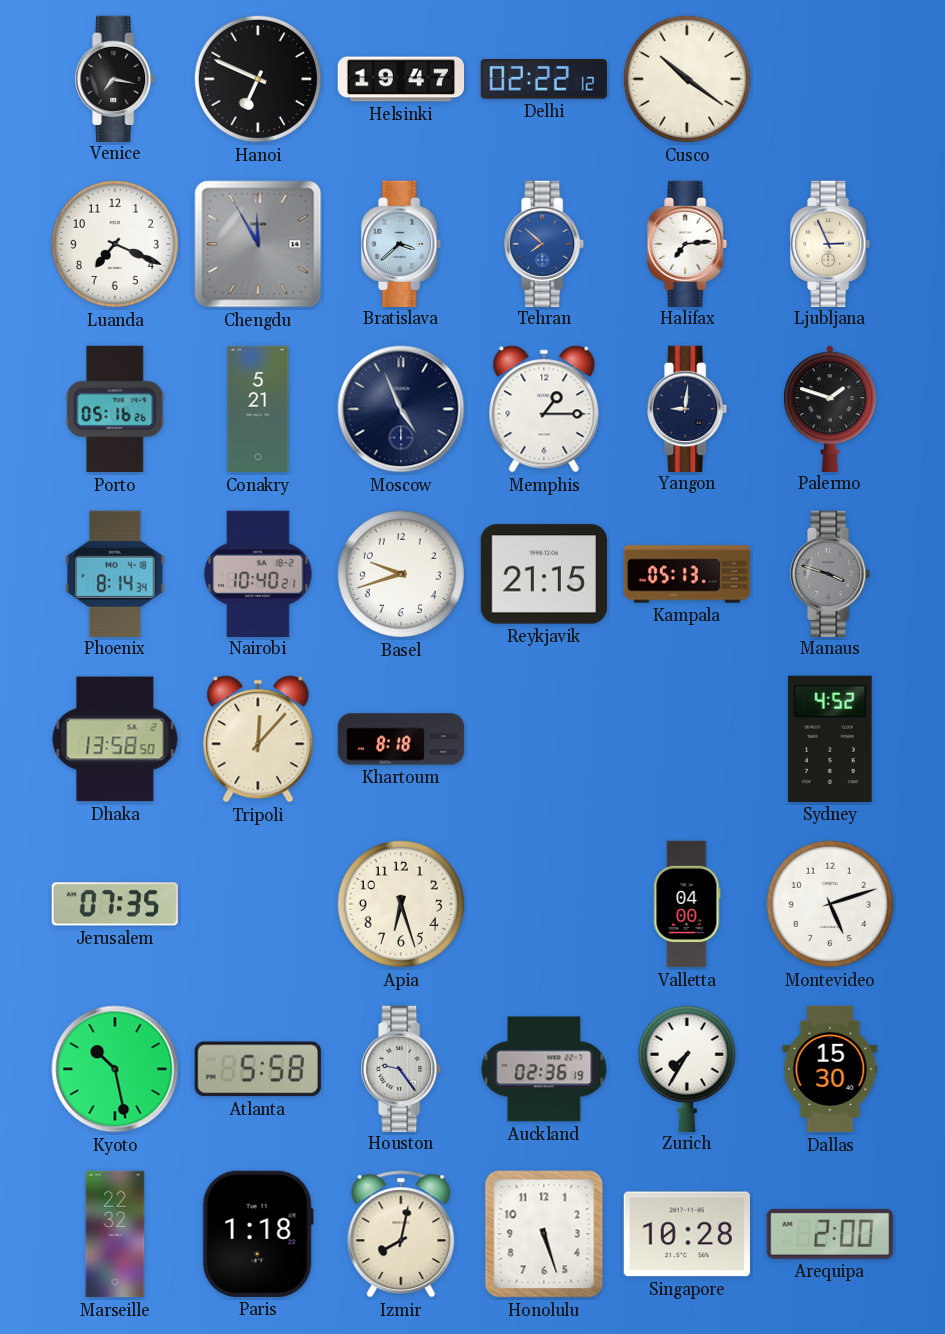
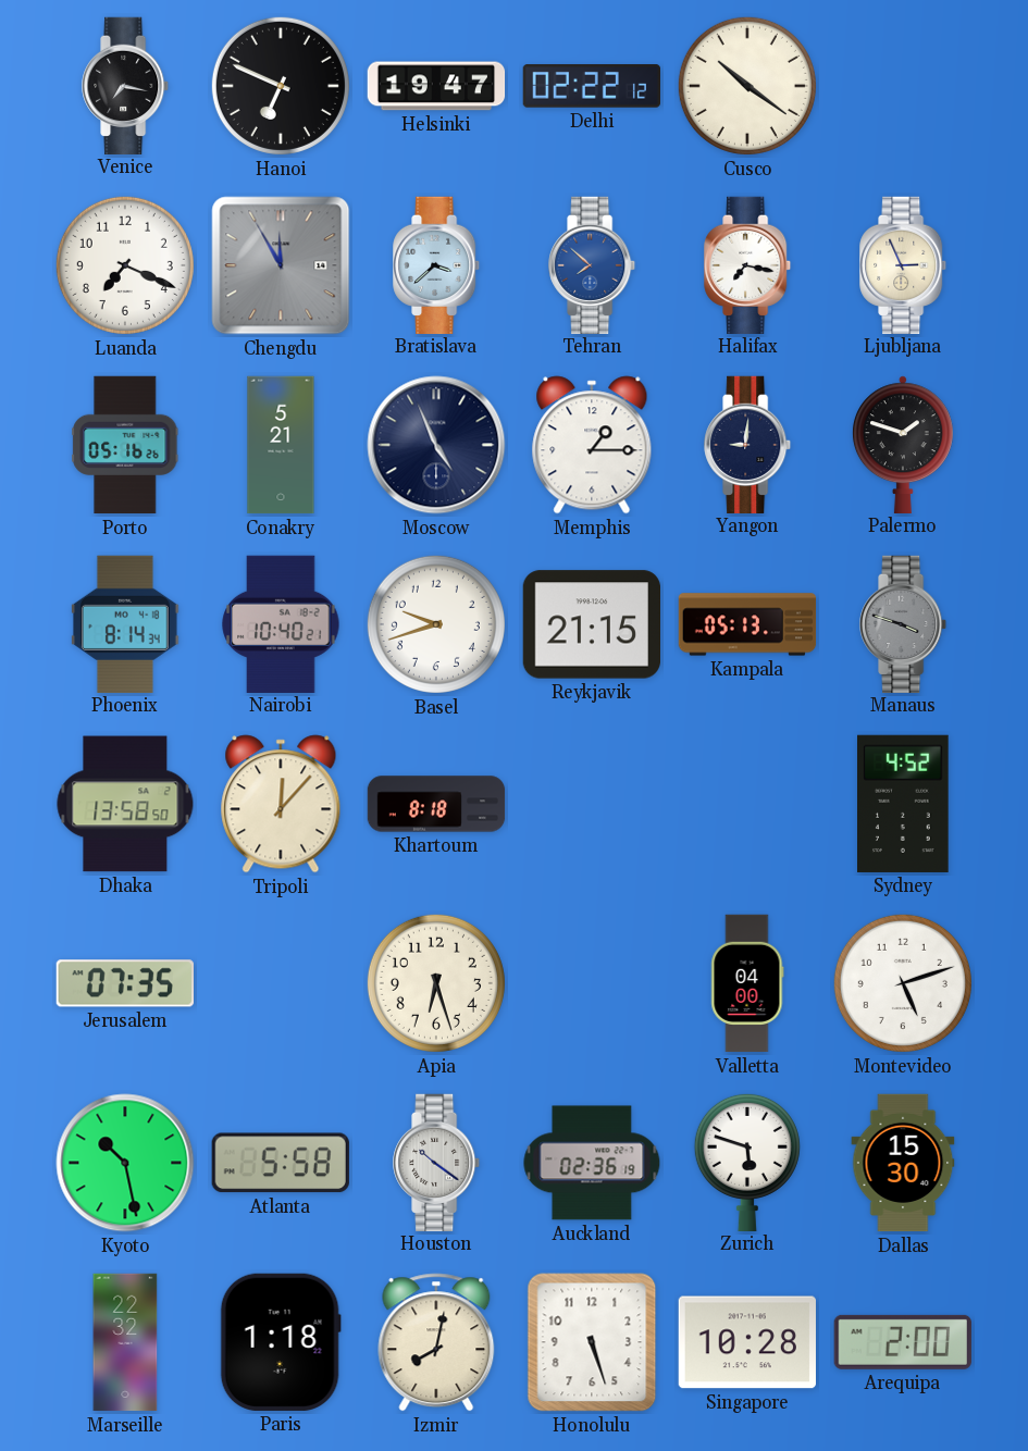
Halifax: 7:14 -> 7:17
Houston: 9:24 -> 10:21
Zurich: 7:35 -> 5:48
